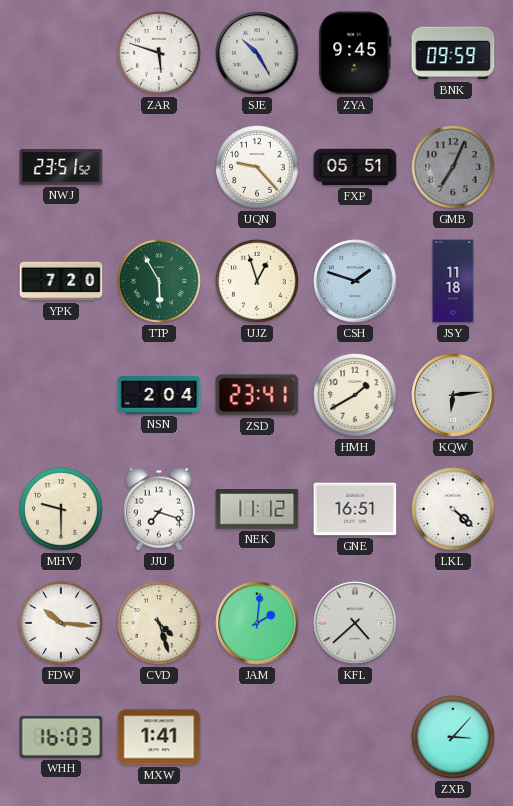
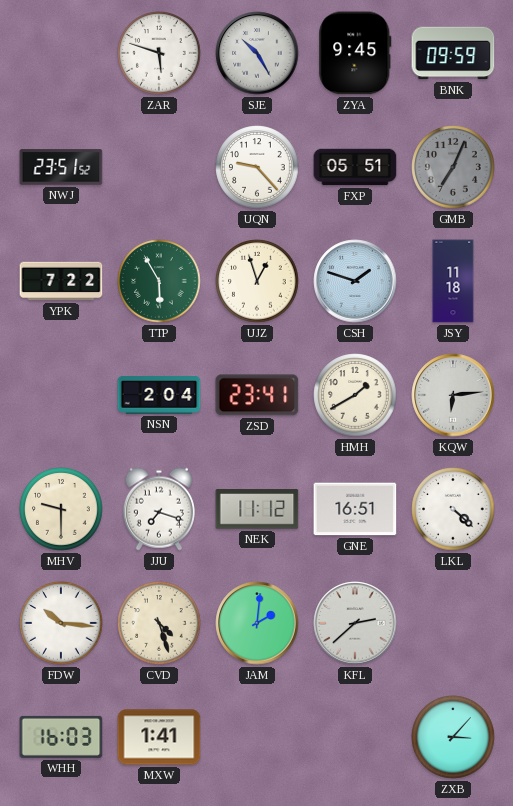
YPK: 7:20 -> 7:22
KFL: 4:38 -> 2:38
